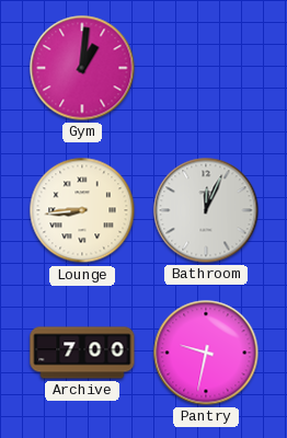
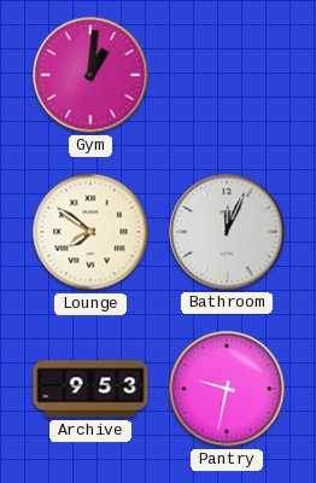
Lounge: 8:44 -> 7:51
Archive: 7:00 -> 9:53
